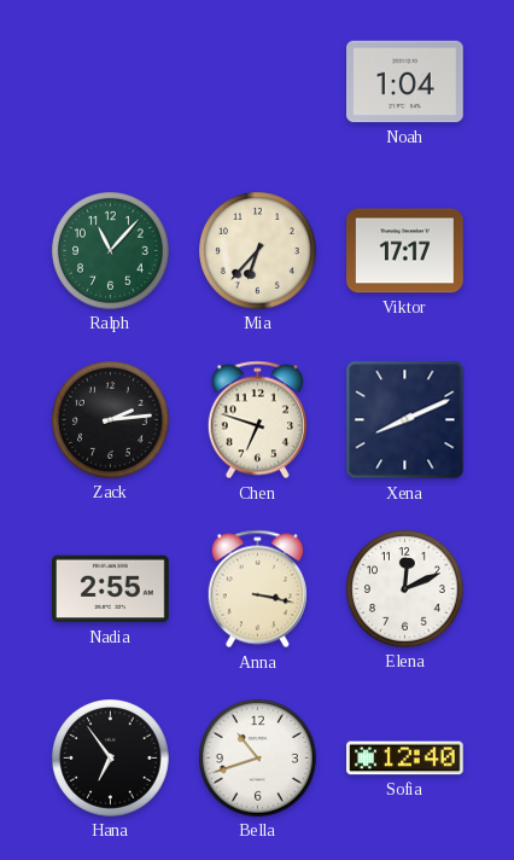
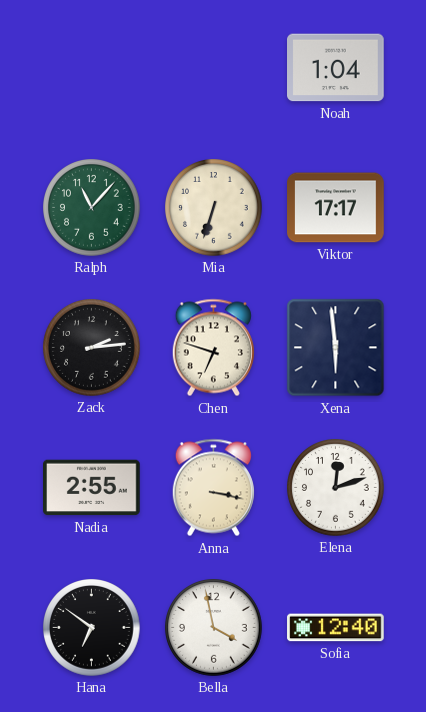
Mia: 6:37 -> 6:33
Xena: 8:11 -> 5:59
Elena: 12:11 -> 12:12
Hana: 6:54 -> 6:51
Bella: 10:42 -> 3:58
